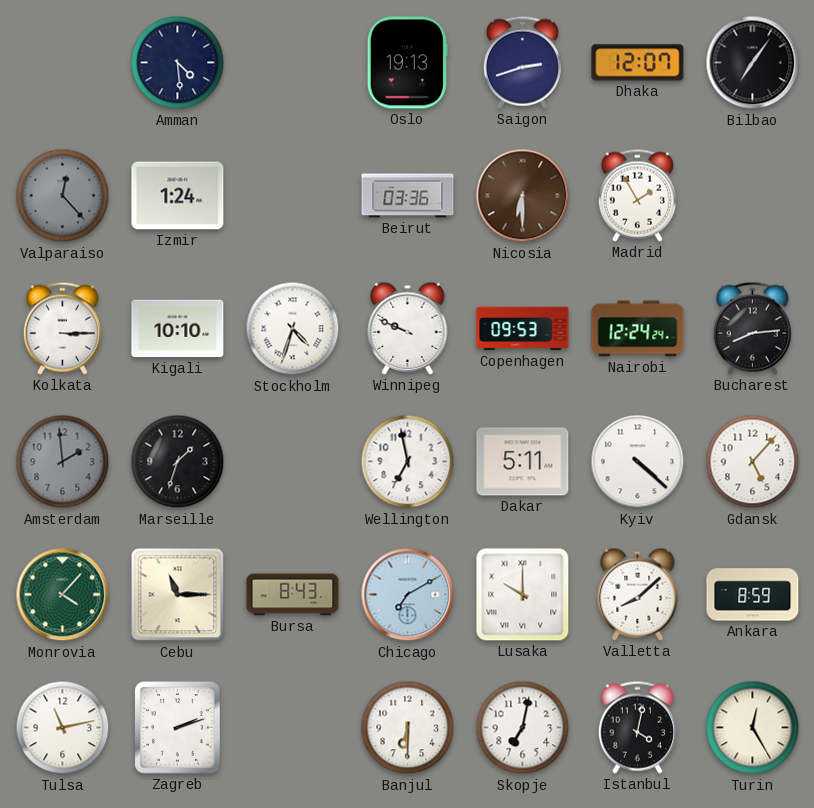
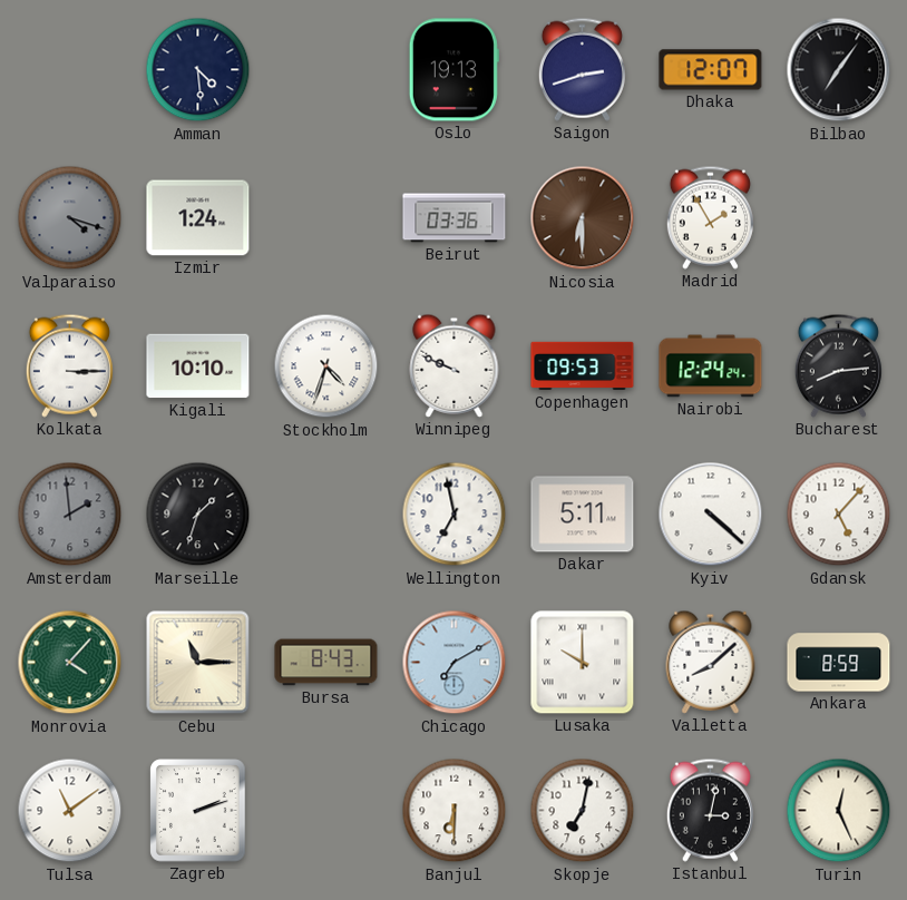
Valparaiso: 12:23 -> 4:18
Tulsa: 11:13 -> 11:09
Istanbul: 4:02 -> 3:02
Turin: 12:25 -> 12:26
